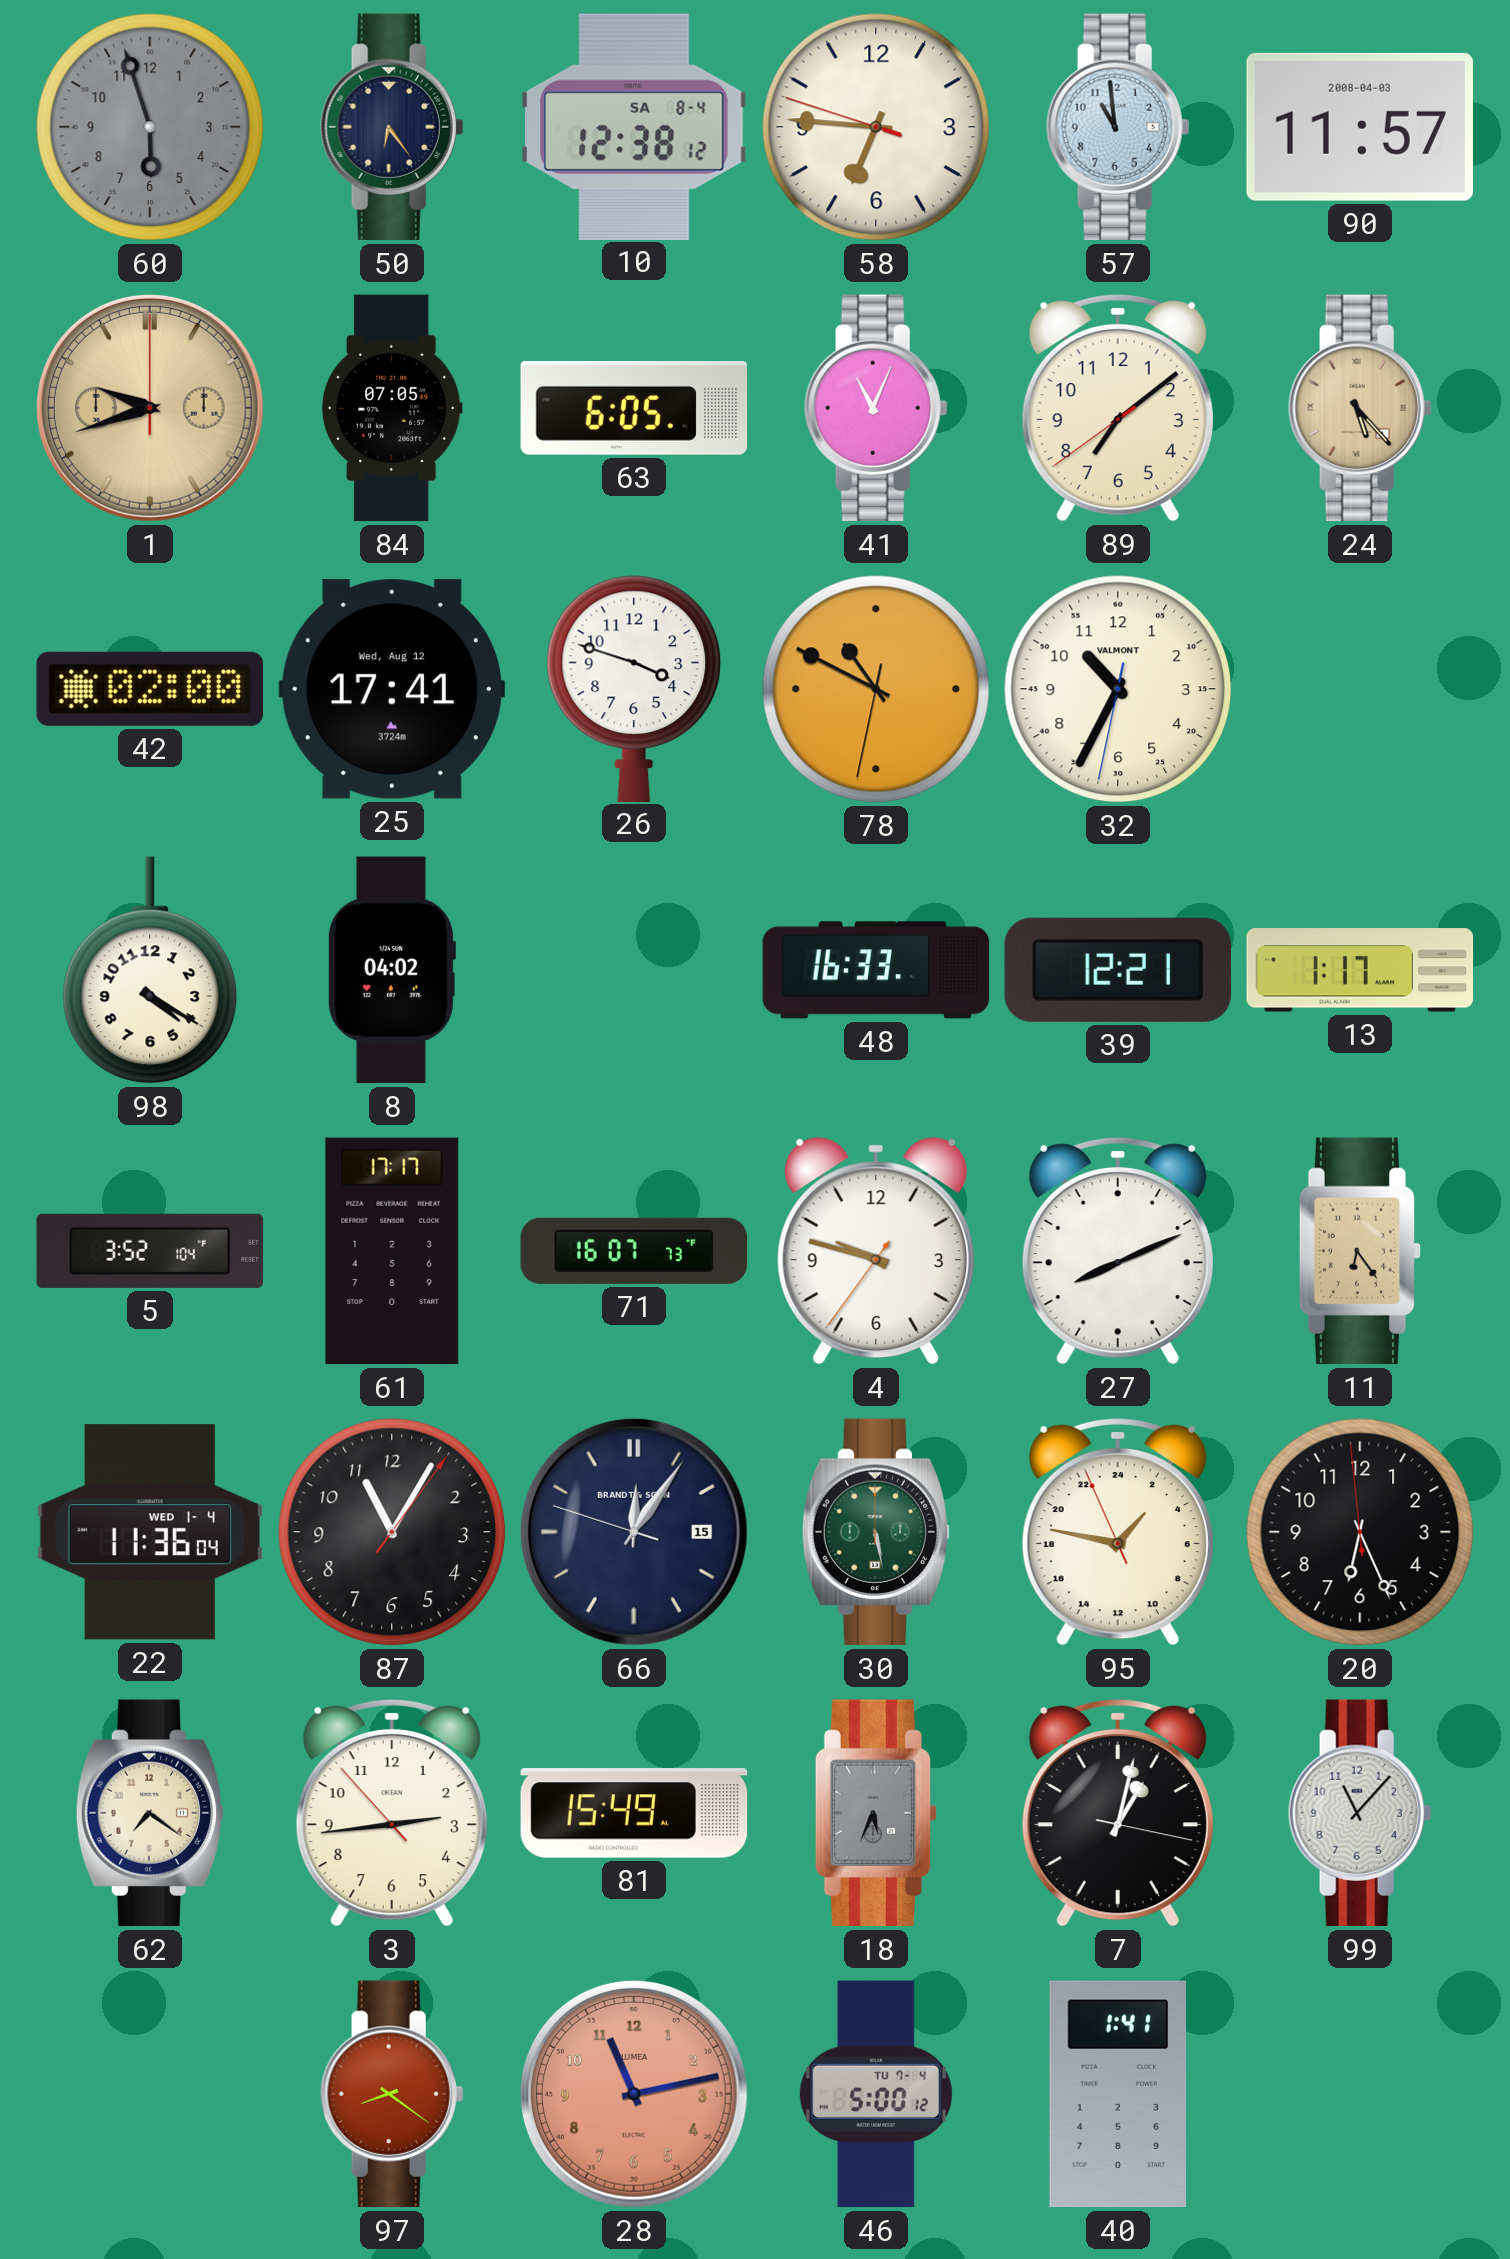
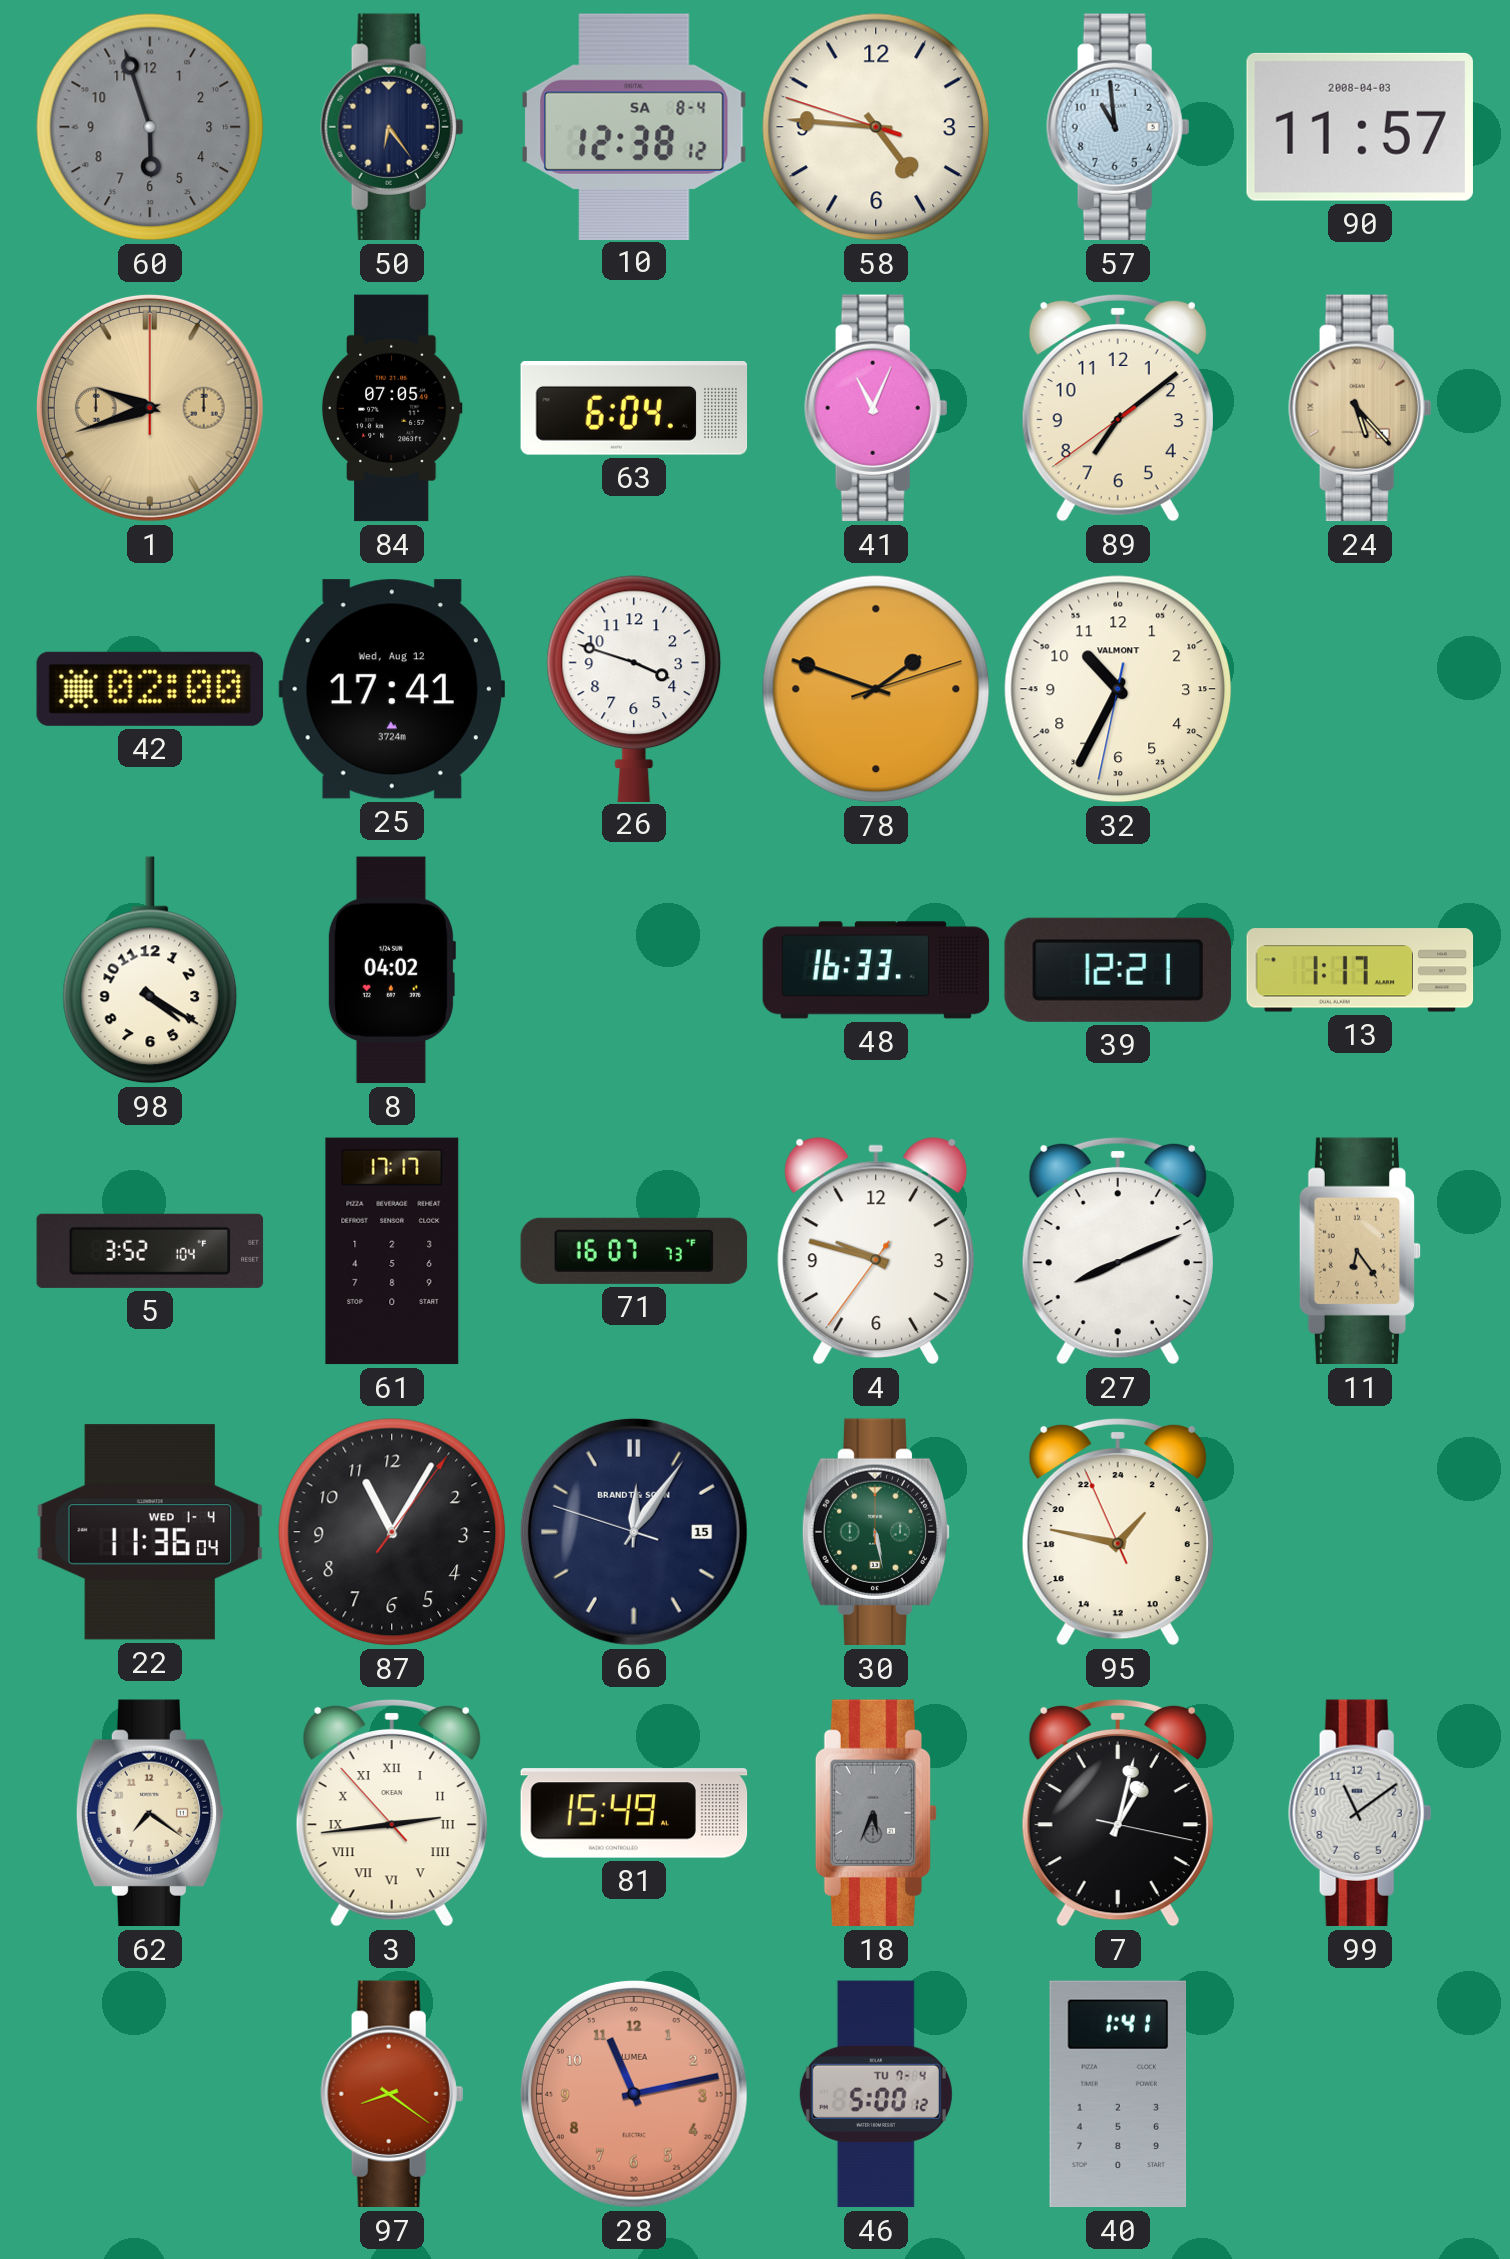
58: 6:45 -> 4:45
63: 6:05 -> 6:04
78: 10:49 -> 1:48
20: 6:25 -> none
3 numerals: Arabic -> Roman
99: 11:07 -> 11:09
